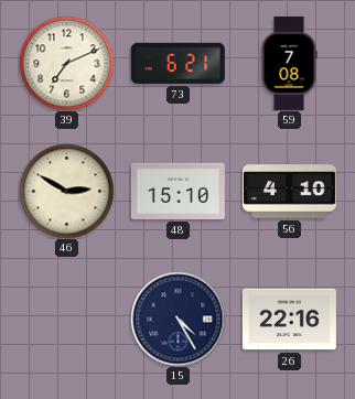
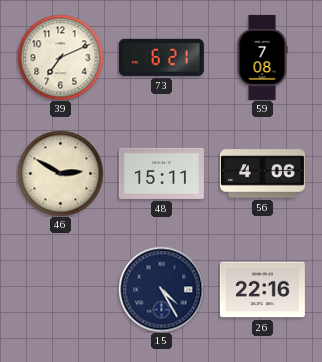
48: 15:10 -> 15:11
56: 4:10 -> 4:06
